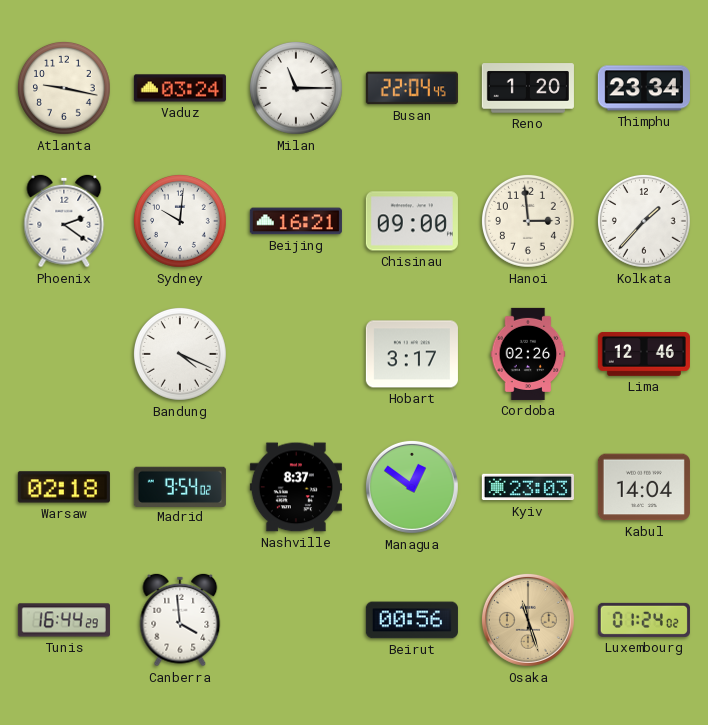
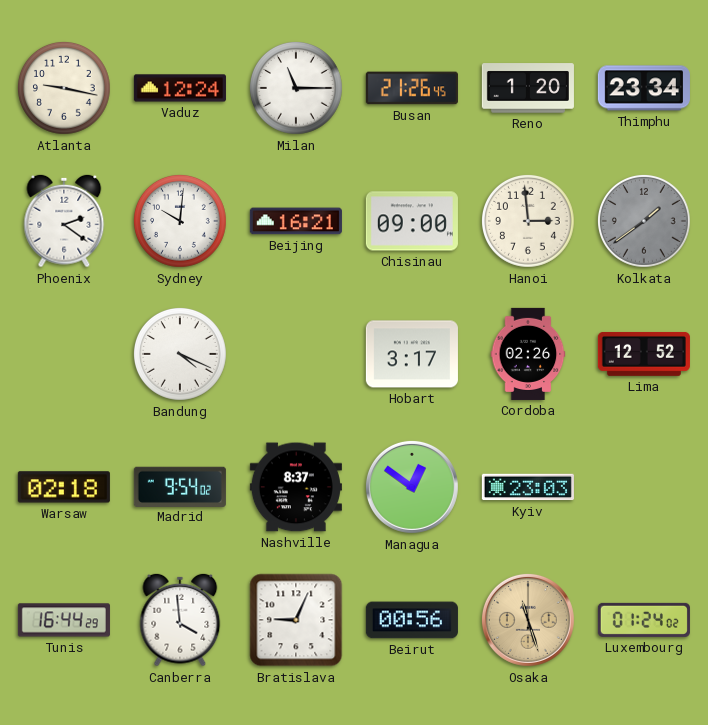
Vaduz: 03:24 -> 12:24
Busan: 22:04 -> 21:26
Kolkata: 1:37 -> 1:39
Kolkata dial: white -> grey
Lima: 12:46 -> 12:52
Kabul: 14:04 -> none
Bratislava: none -> 9:04
